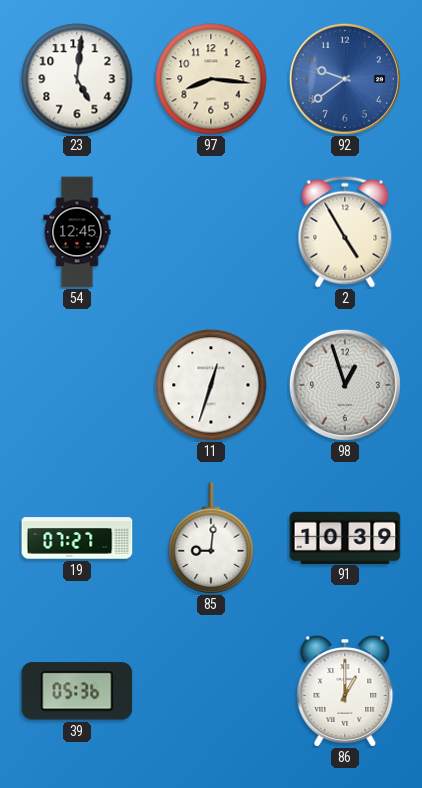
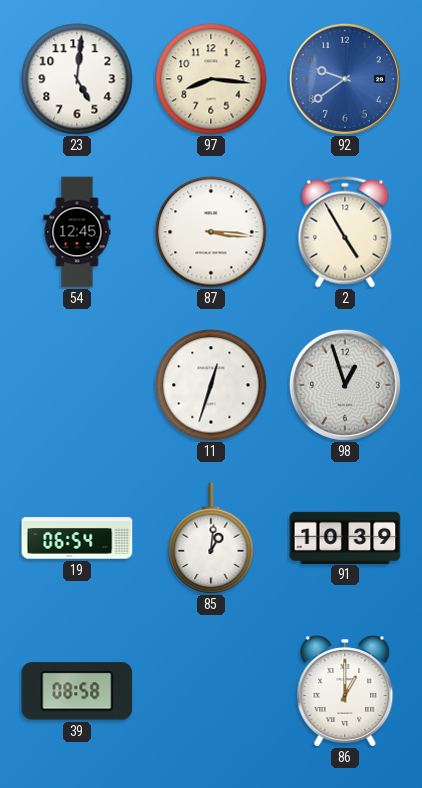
87: none -> 3:16
19: 07:27 -> 06:54
85: 9:01 -> 1:01
39: 05:36 -> 08:58
